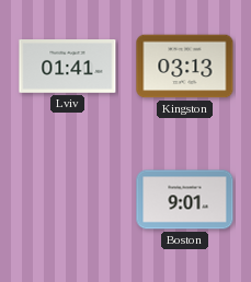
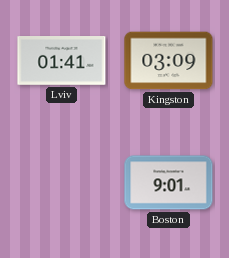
Kingston: 03:13 -> 03:09
